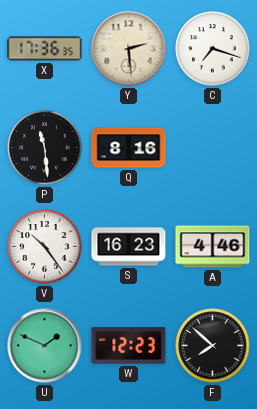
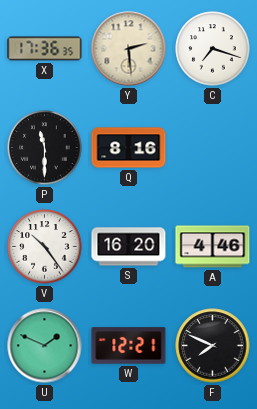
P: 11:29 -> 11:30
S: 16:23 -> 16:20
W: 12:23 -> 12:21
F: 7:52 -> 7:49
